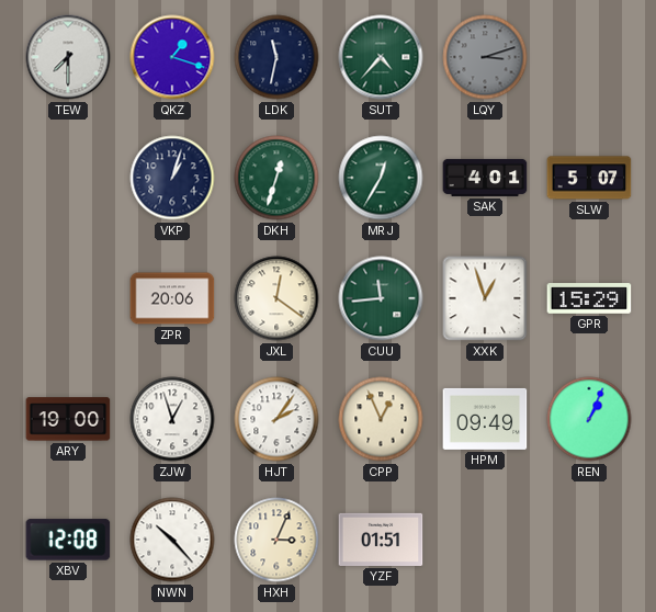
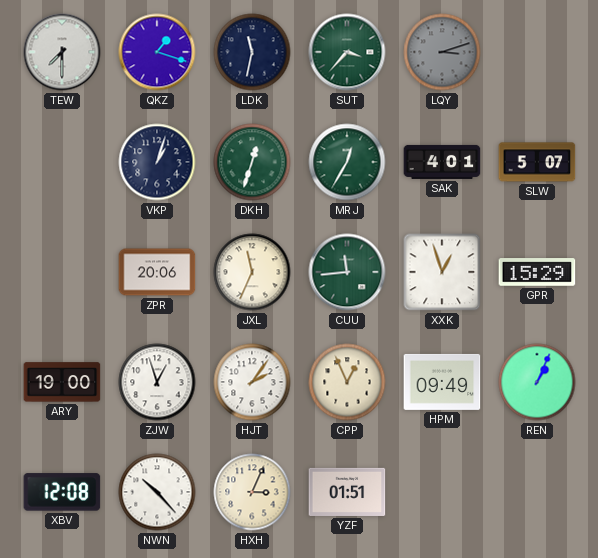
SUT: 4:37 -> 3:37
JXL: 12:21 -> 11:34
